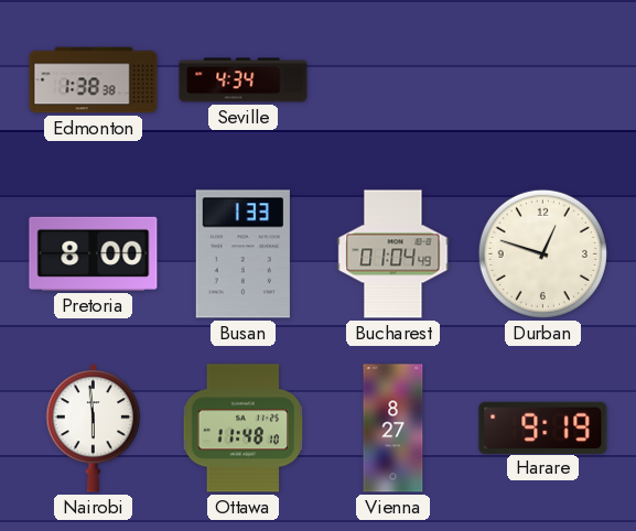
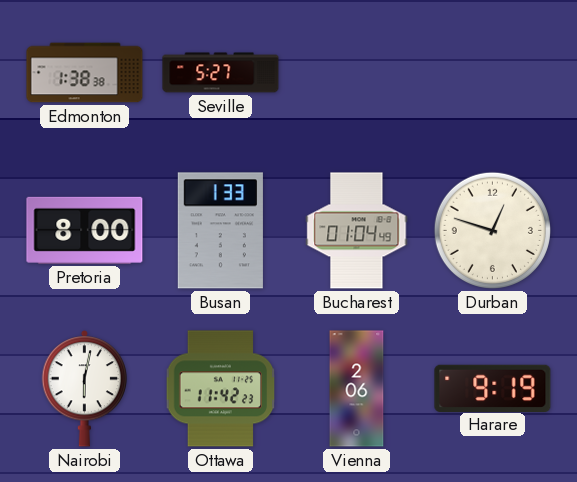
Seville: 4:34 -> 5:27
Nairobi: 5:59 -> 6:02
Ottawa: 11:48 -> 11:42
Vienna: 8:27 -> 2:06
